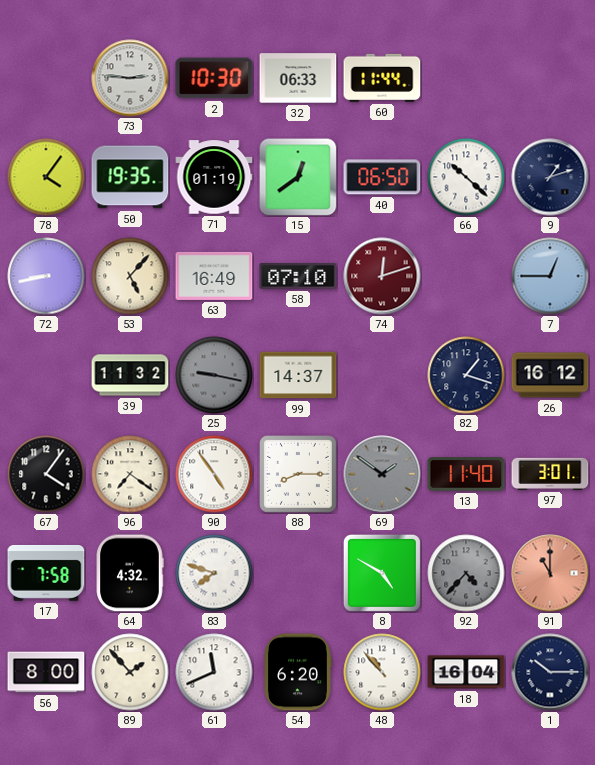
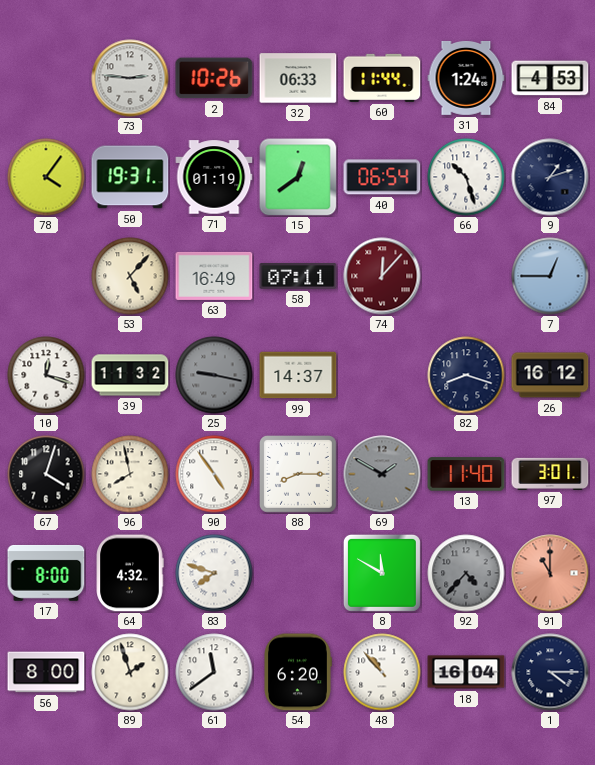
2: 10:30 -> 10:26
31: none -> 1:24
84: none -> 4:53
50: 19:35 -> 19:31
40: 06:50 -> 06:54
66: 10:22 -> 10:27
72: 8:43 -> none
58: 07:10 -> 07:11
74: 12:12 -> 12:07
10: none -> 12:18
82: 1:18 -> 8:18
67: 4:06 -> 4:03
96: 7:21 -> 7:58
69: 1:51 -> 1:50
17: 7:58 -> 8:00
8: 4:50 -> 11:50
89: 1:53 -> 1:57
61: 11:41 -> 11:39
1: 10:15 -> 4:15
